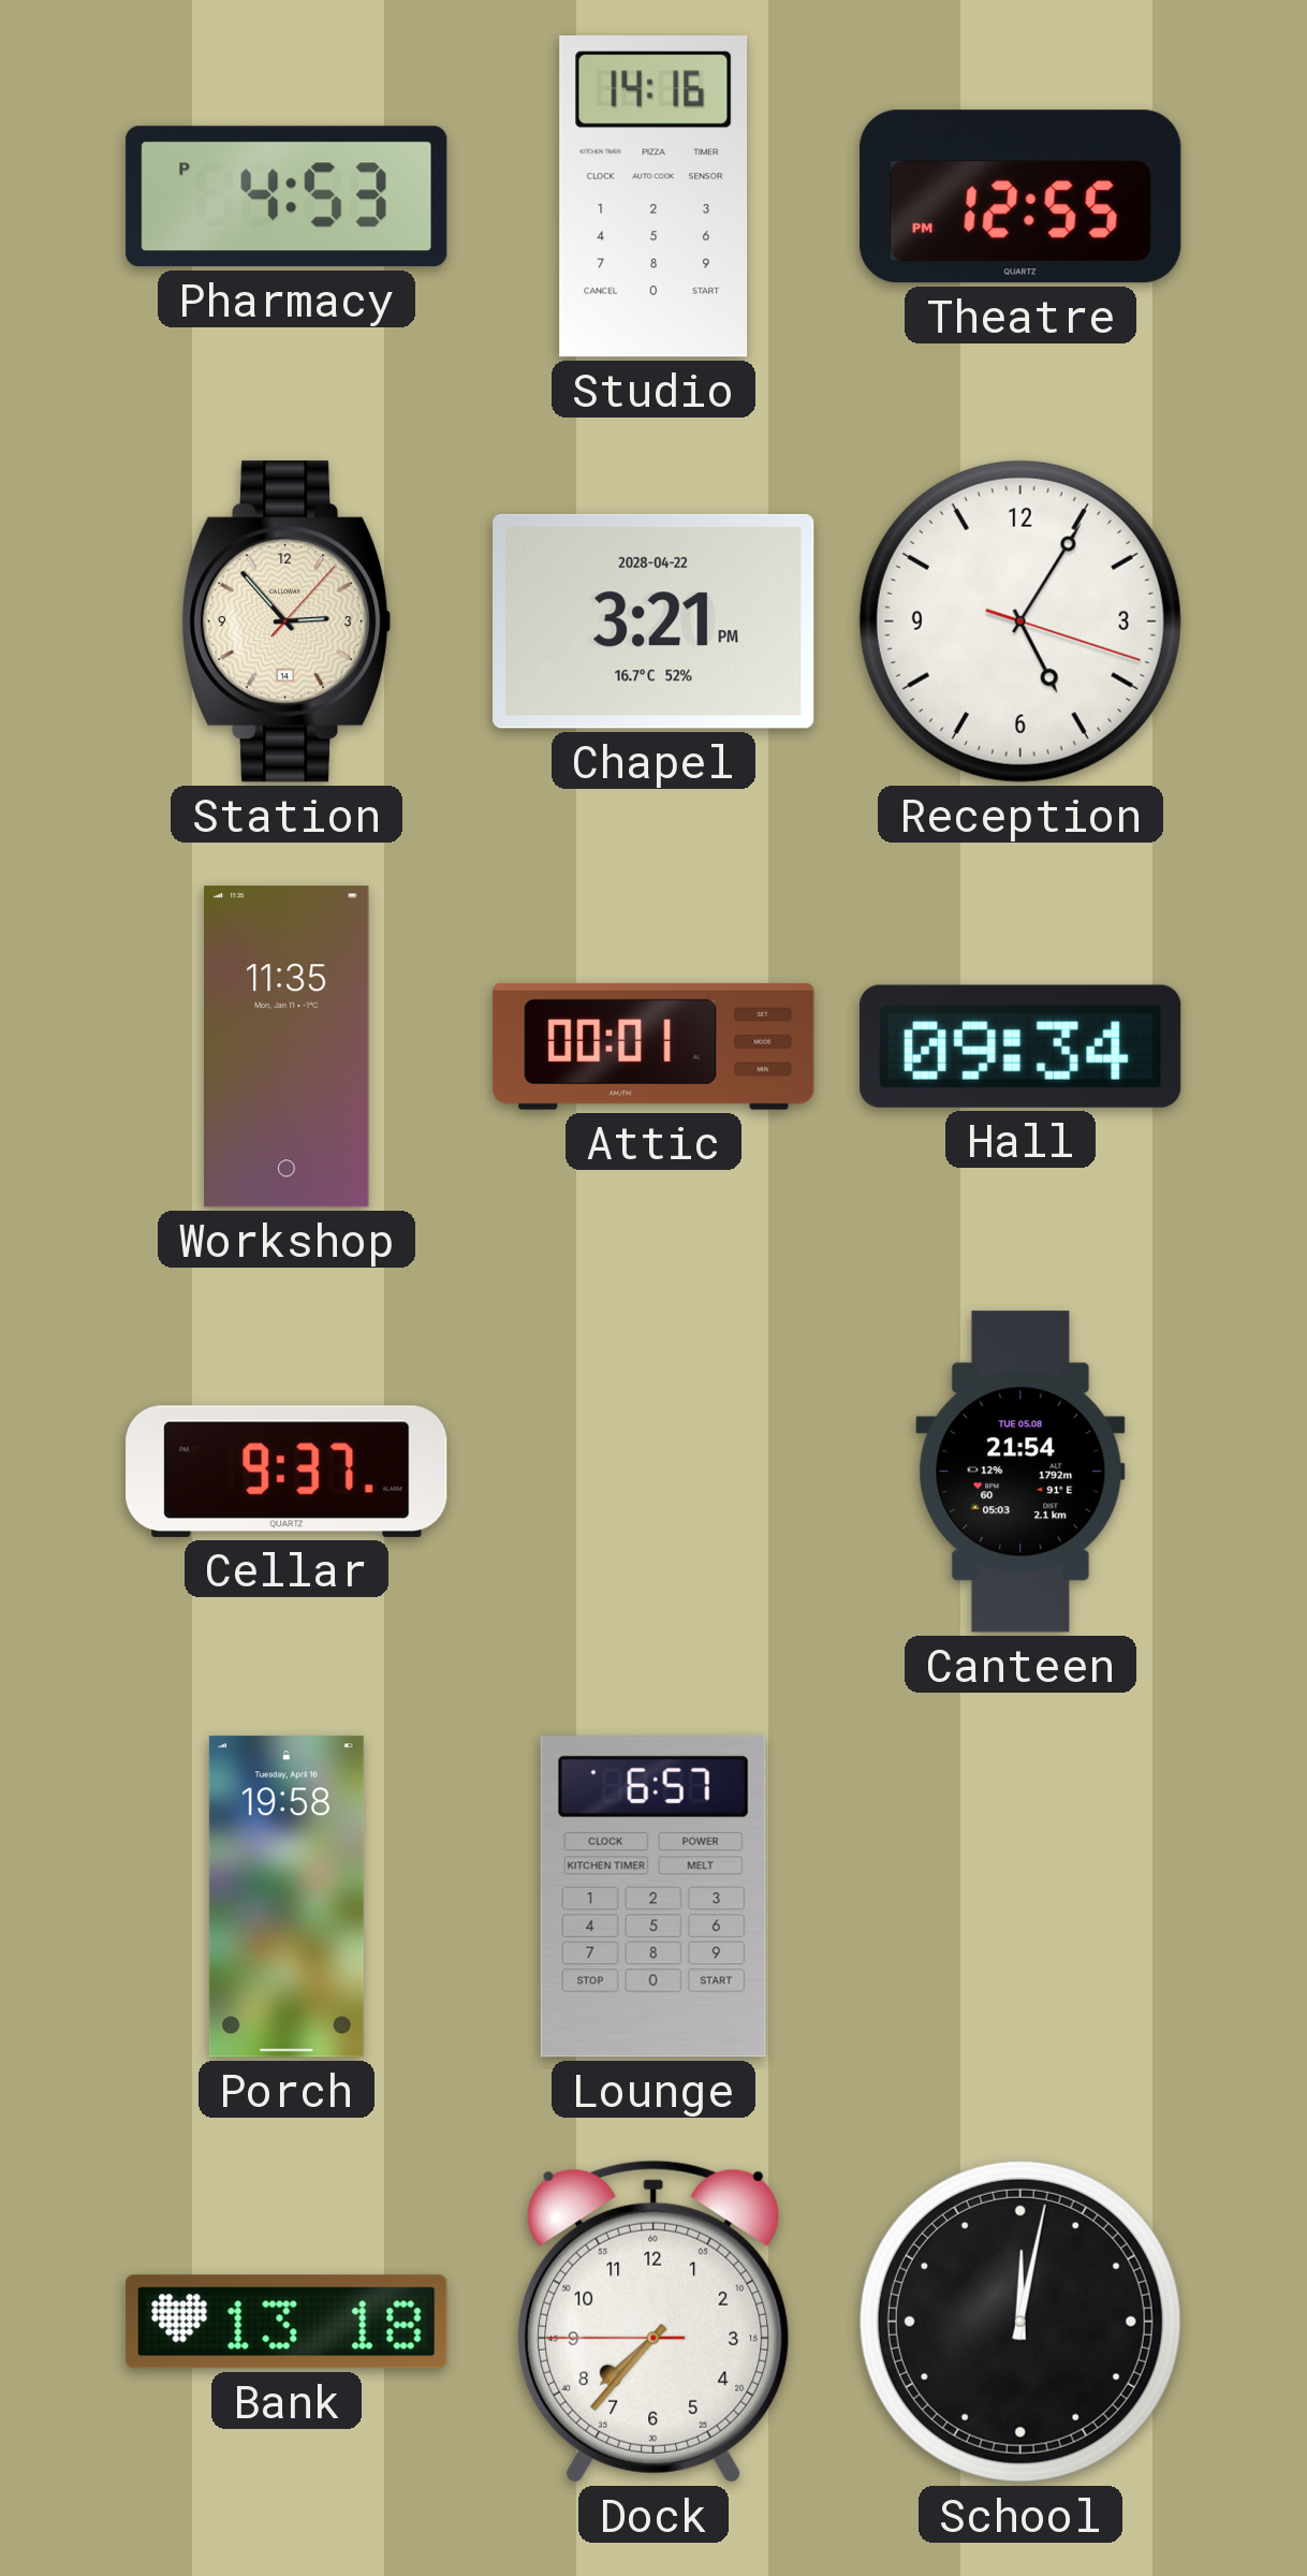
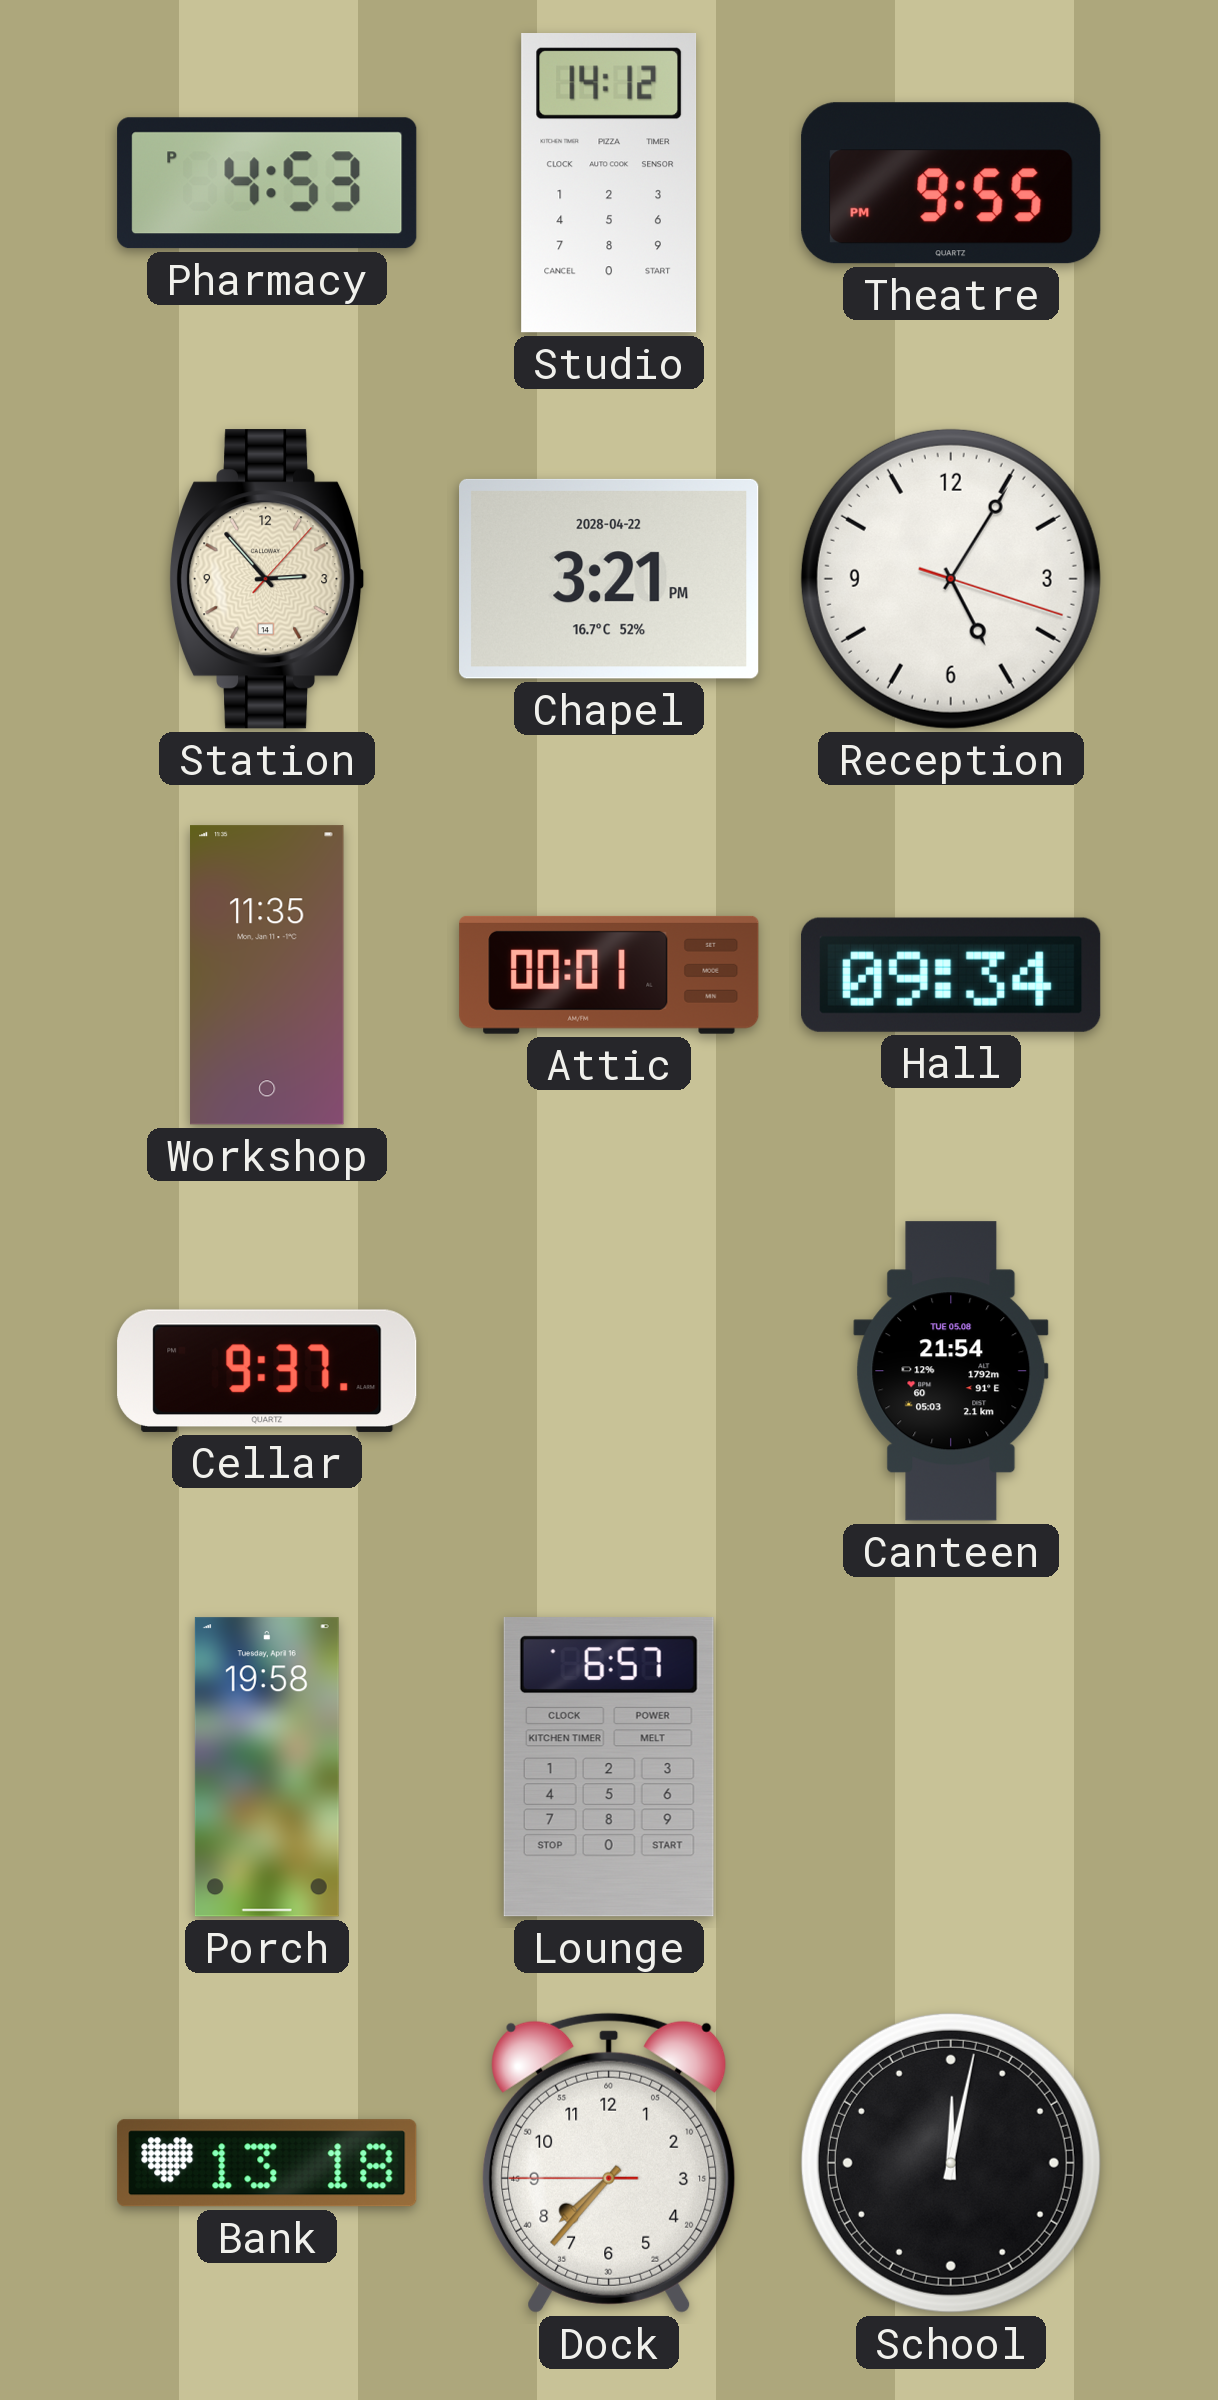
Studio: 14:16 -> 14:12
Theatre: 12:55 -> 9:55
